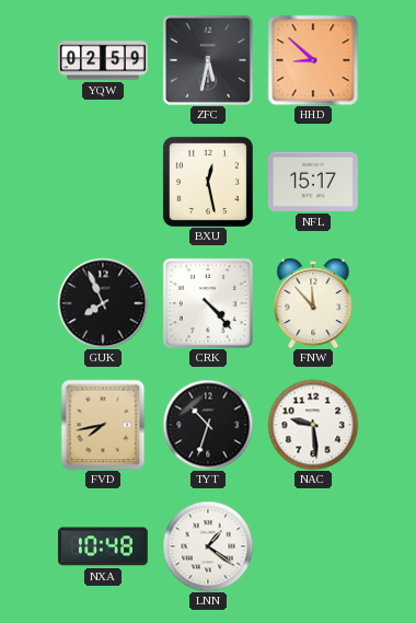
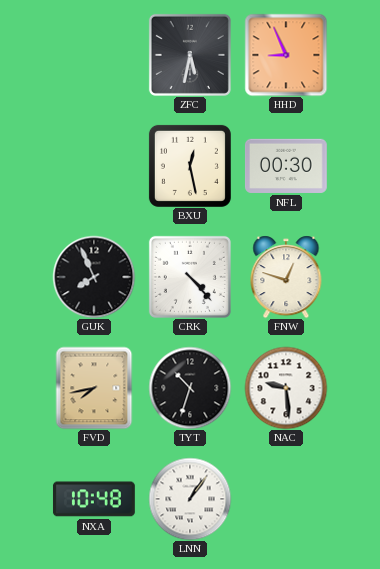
YQW: 02:59 -> none
HHD: 8:52 -> 8:56
NFL: 15:17 -> 00:30
FNW: 11:53 -> 12:48
LNN: 1:21 -> 1:06
